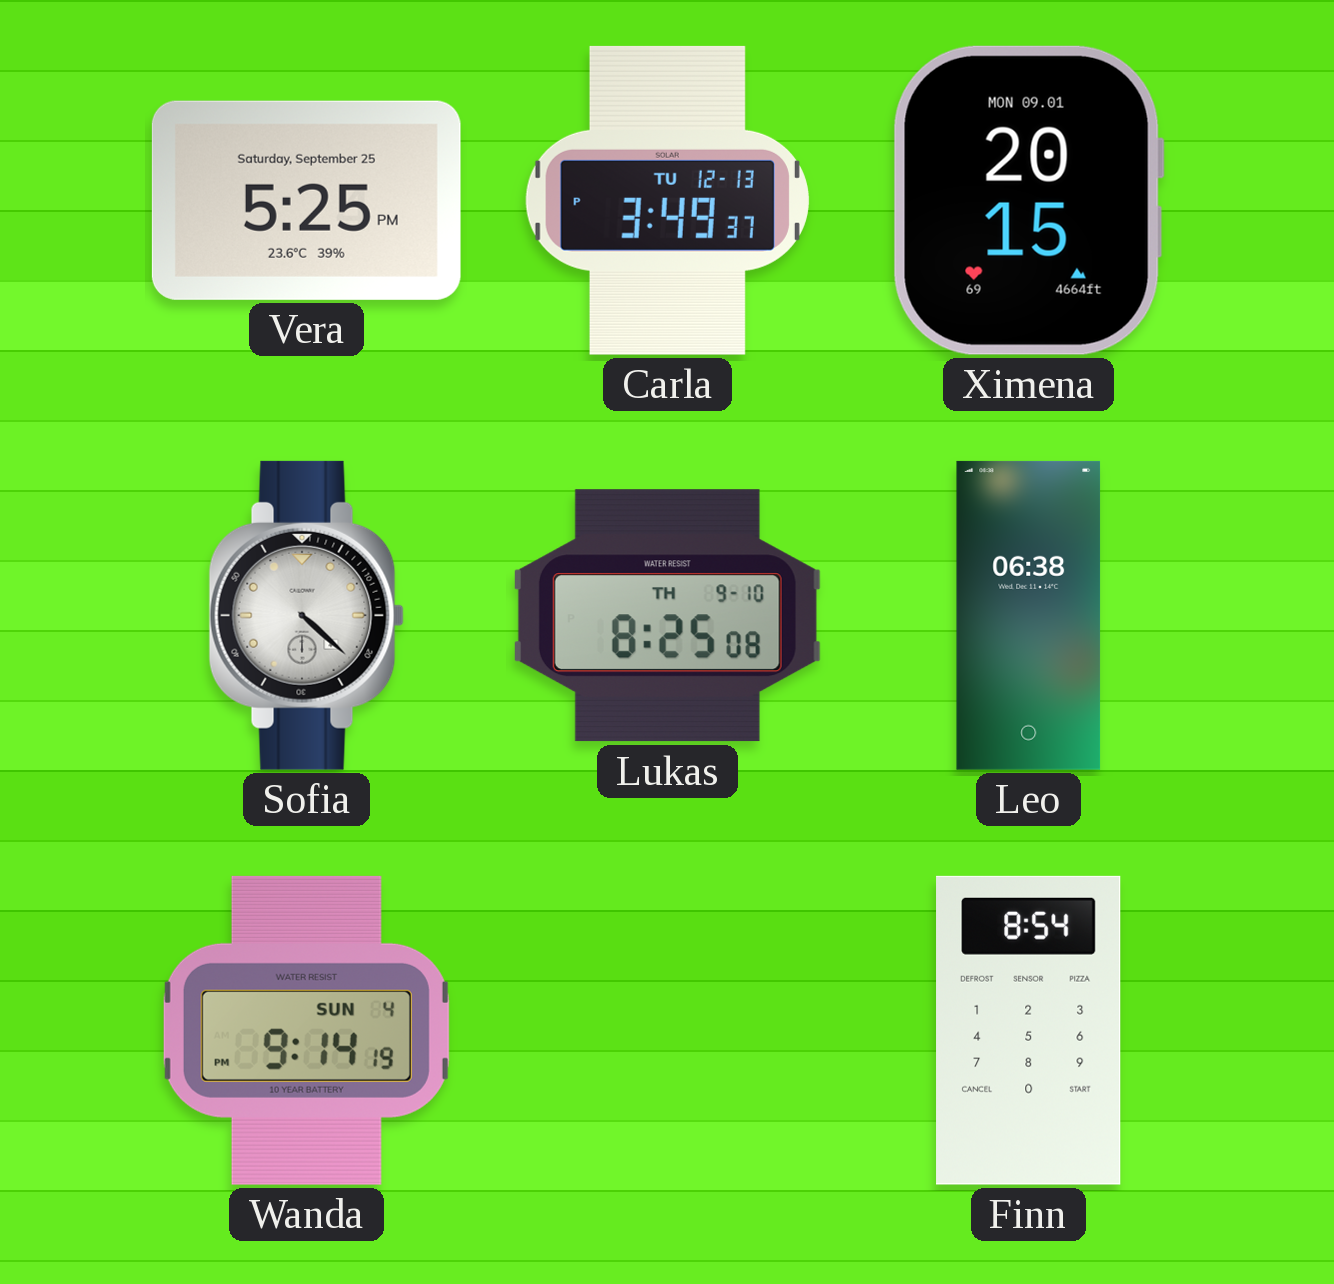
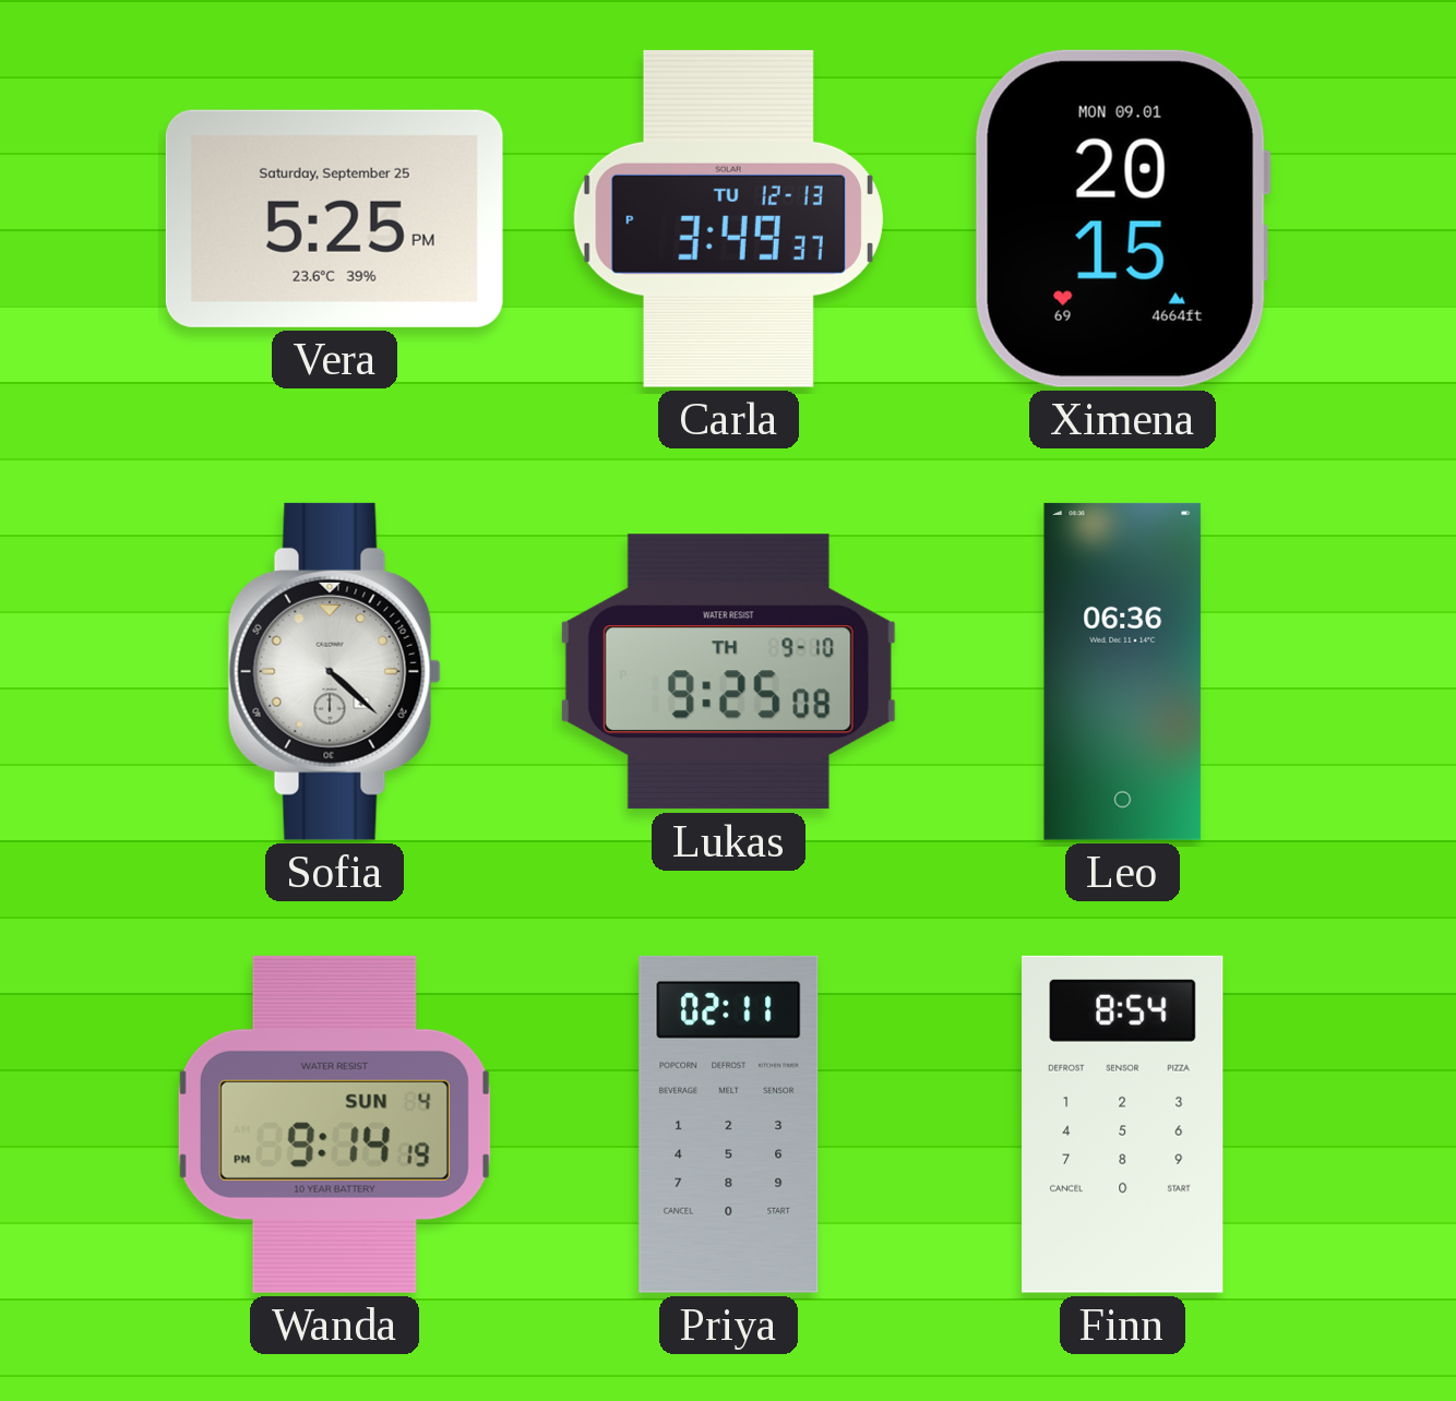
Lukas: 8:25 -> 9:25
Leo: 06:38 -> 06:36
Priya: none -> 02:11
